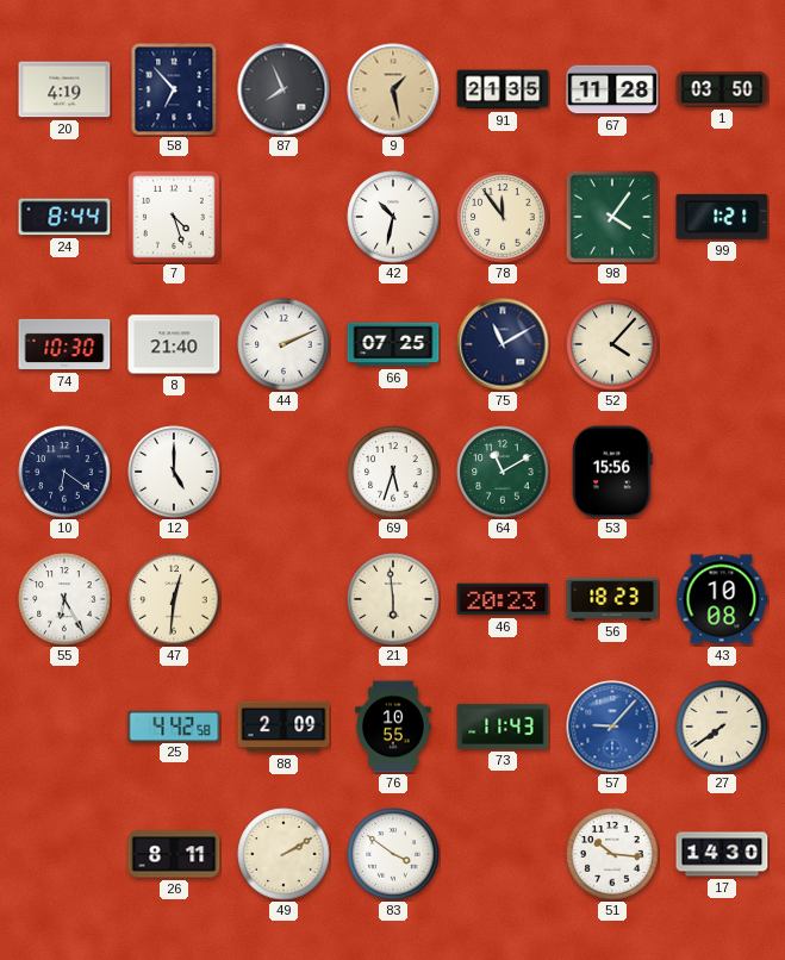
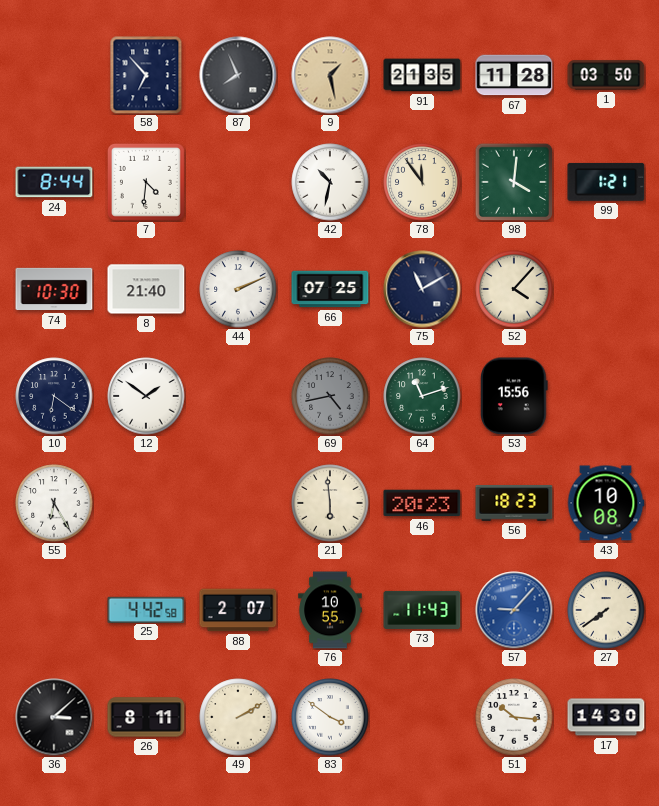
20: 4:19 -> none
7: 4:27 -> 4:31
98: 4:06 -> 4:01
12: 5:00 -> 1:51
69: 5:33 -> 4:43
69 dial: white -> grey
64: 11:10 -> 11:12
47: 12:31 -> none
88: 2:09 -> 2:07
36: none -> 3:08
